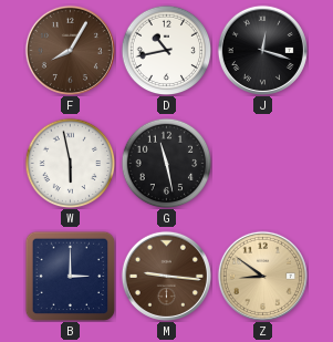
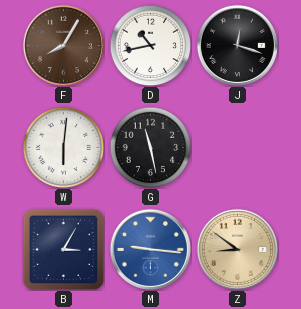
W: 5:58 -> 6:01
B: 3:00 -> 3:05
M dial: brown -> blue
